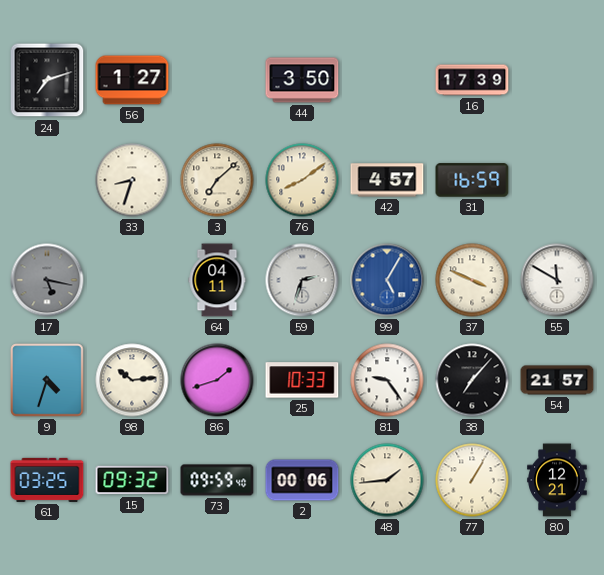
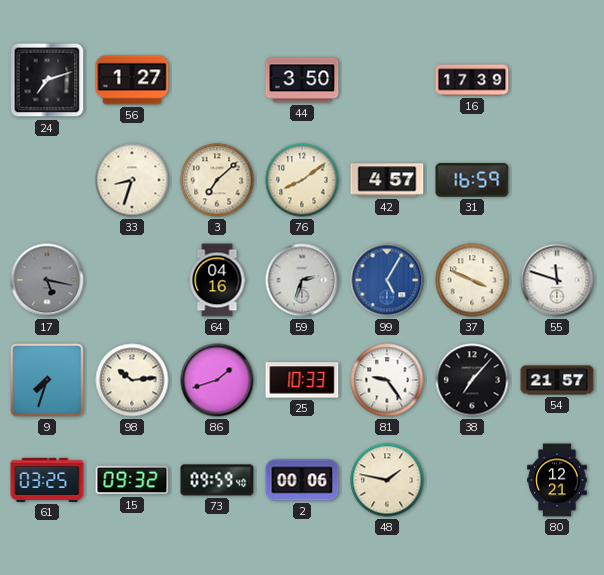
64: 04:11 -> 04:16
55: 11:50 -> 11:48
9: 4:33 -> 7:33
48: 1:44 -> 1:47
77: 1:05 -> none
